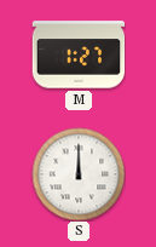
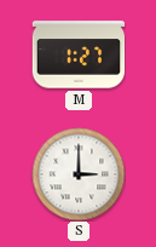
S: 12:00 -> 3:00
